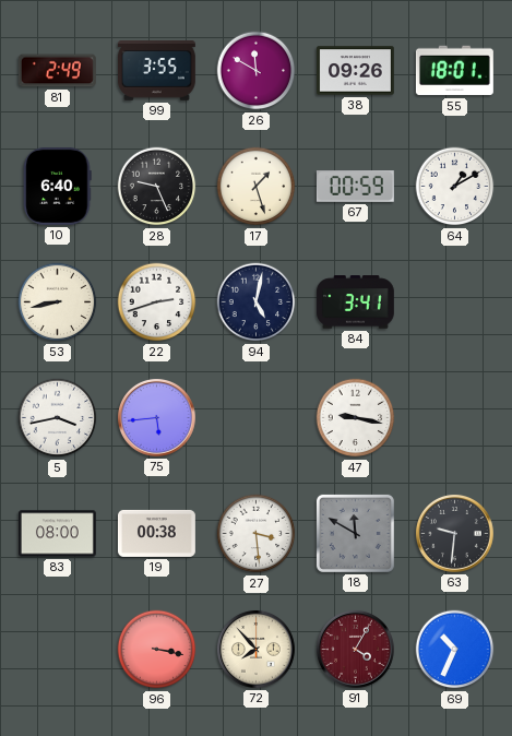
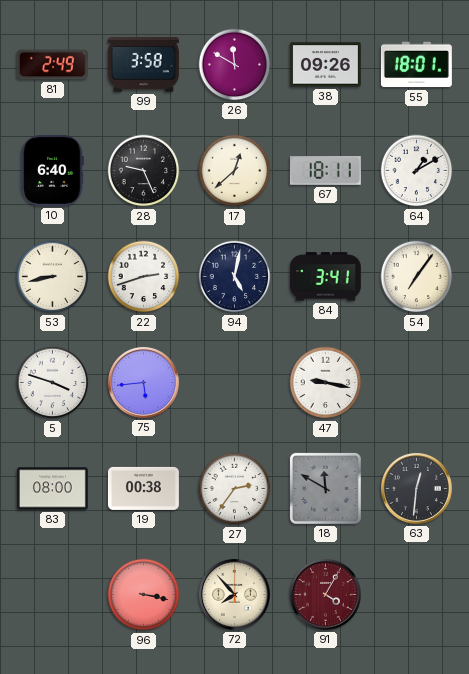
99: 3:55 -> 3:58
17: 1:27 -> 12:38
67: 00:59 -> 18:11
54: none -> 7:06
5: 3:43 -> 3:48
27: 3:29 -> 2:36
63: 9:31 -> 12:31
69: 10:34 -> none
